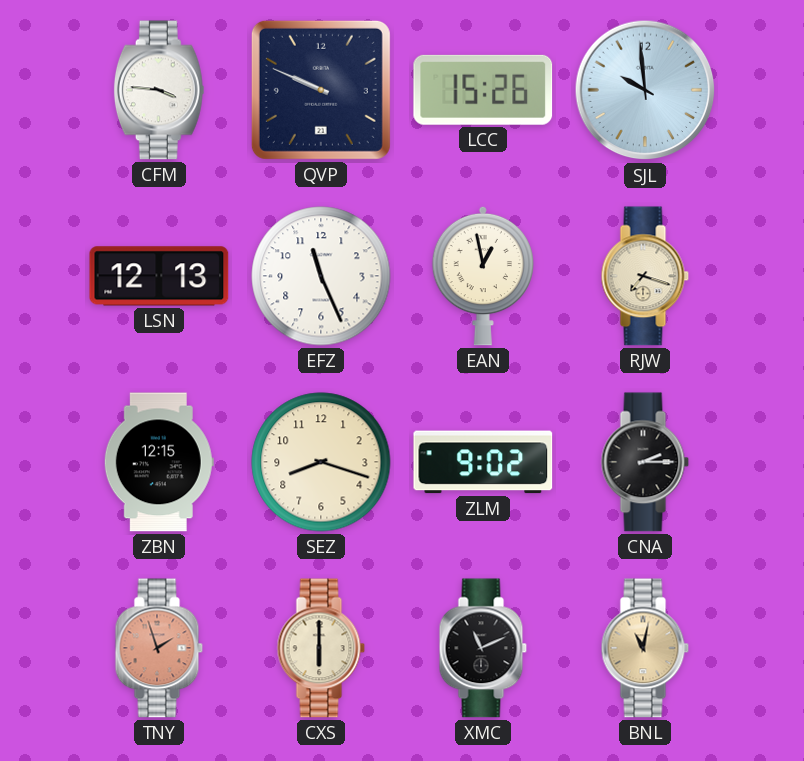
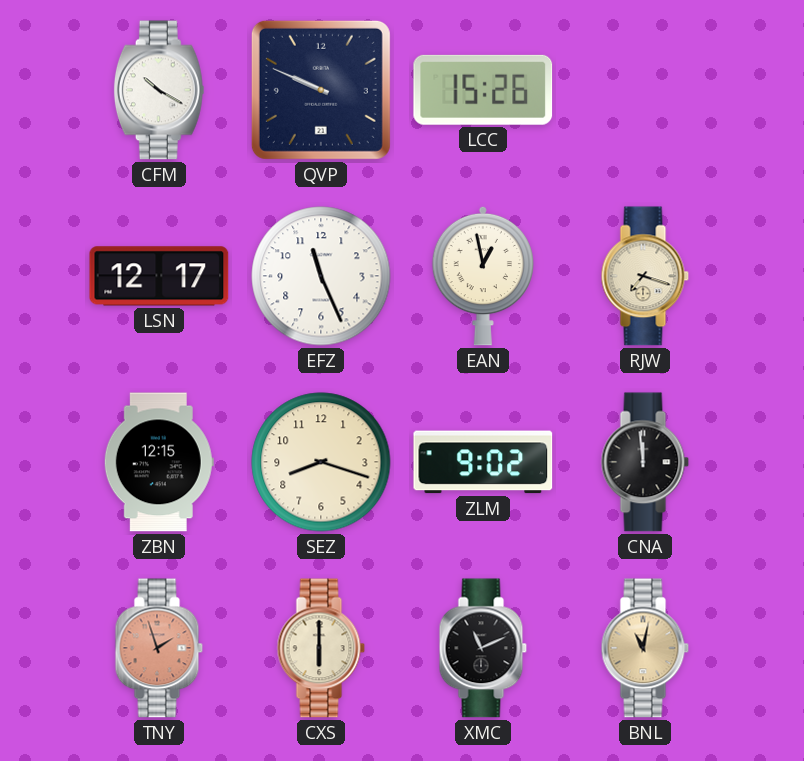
CFM: 3:46 -> 10:20
SJL: 9:59 -> none
LSN: 12:13 -> 12:17
CNA: 2:15 -> 11:59
